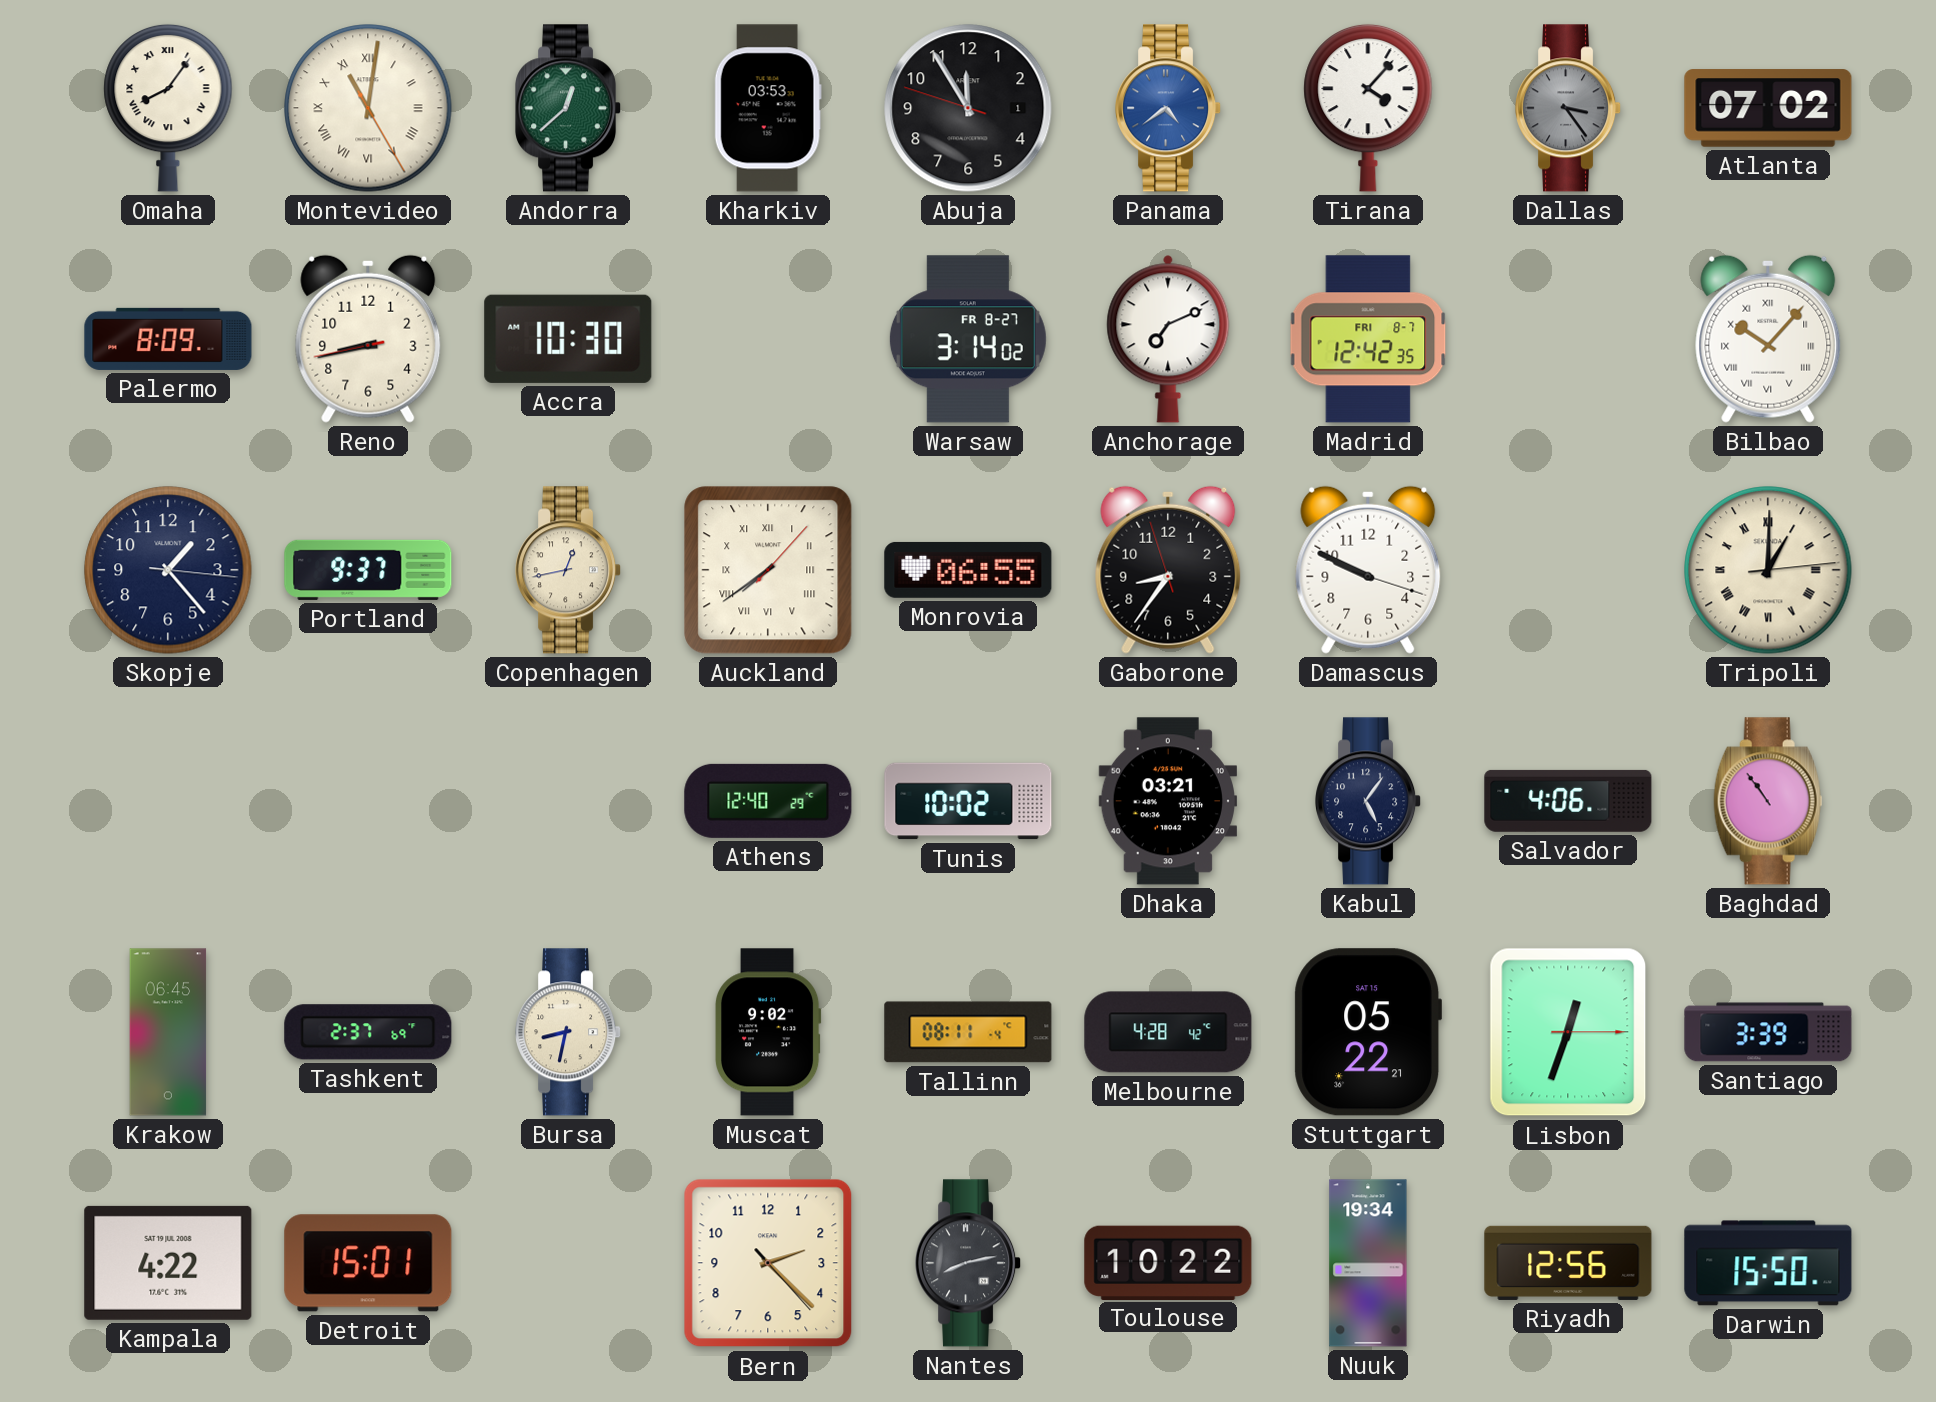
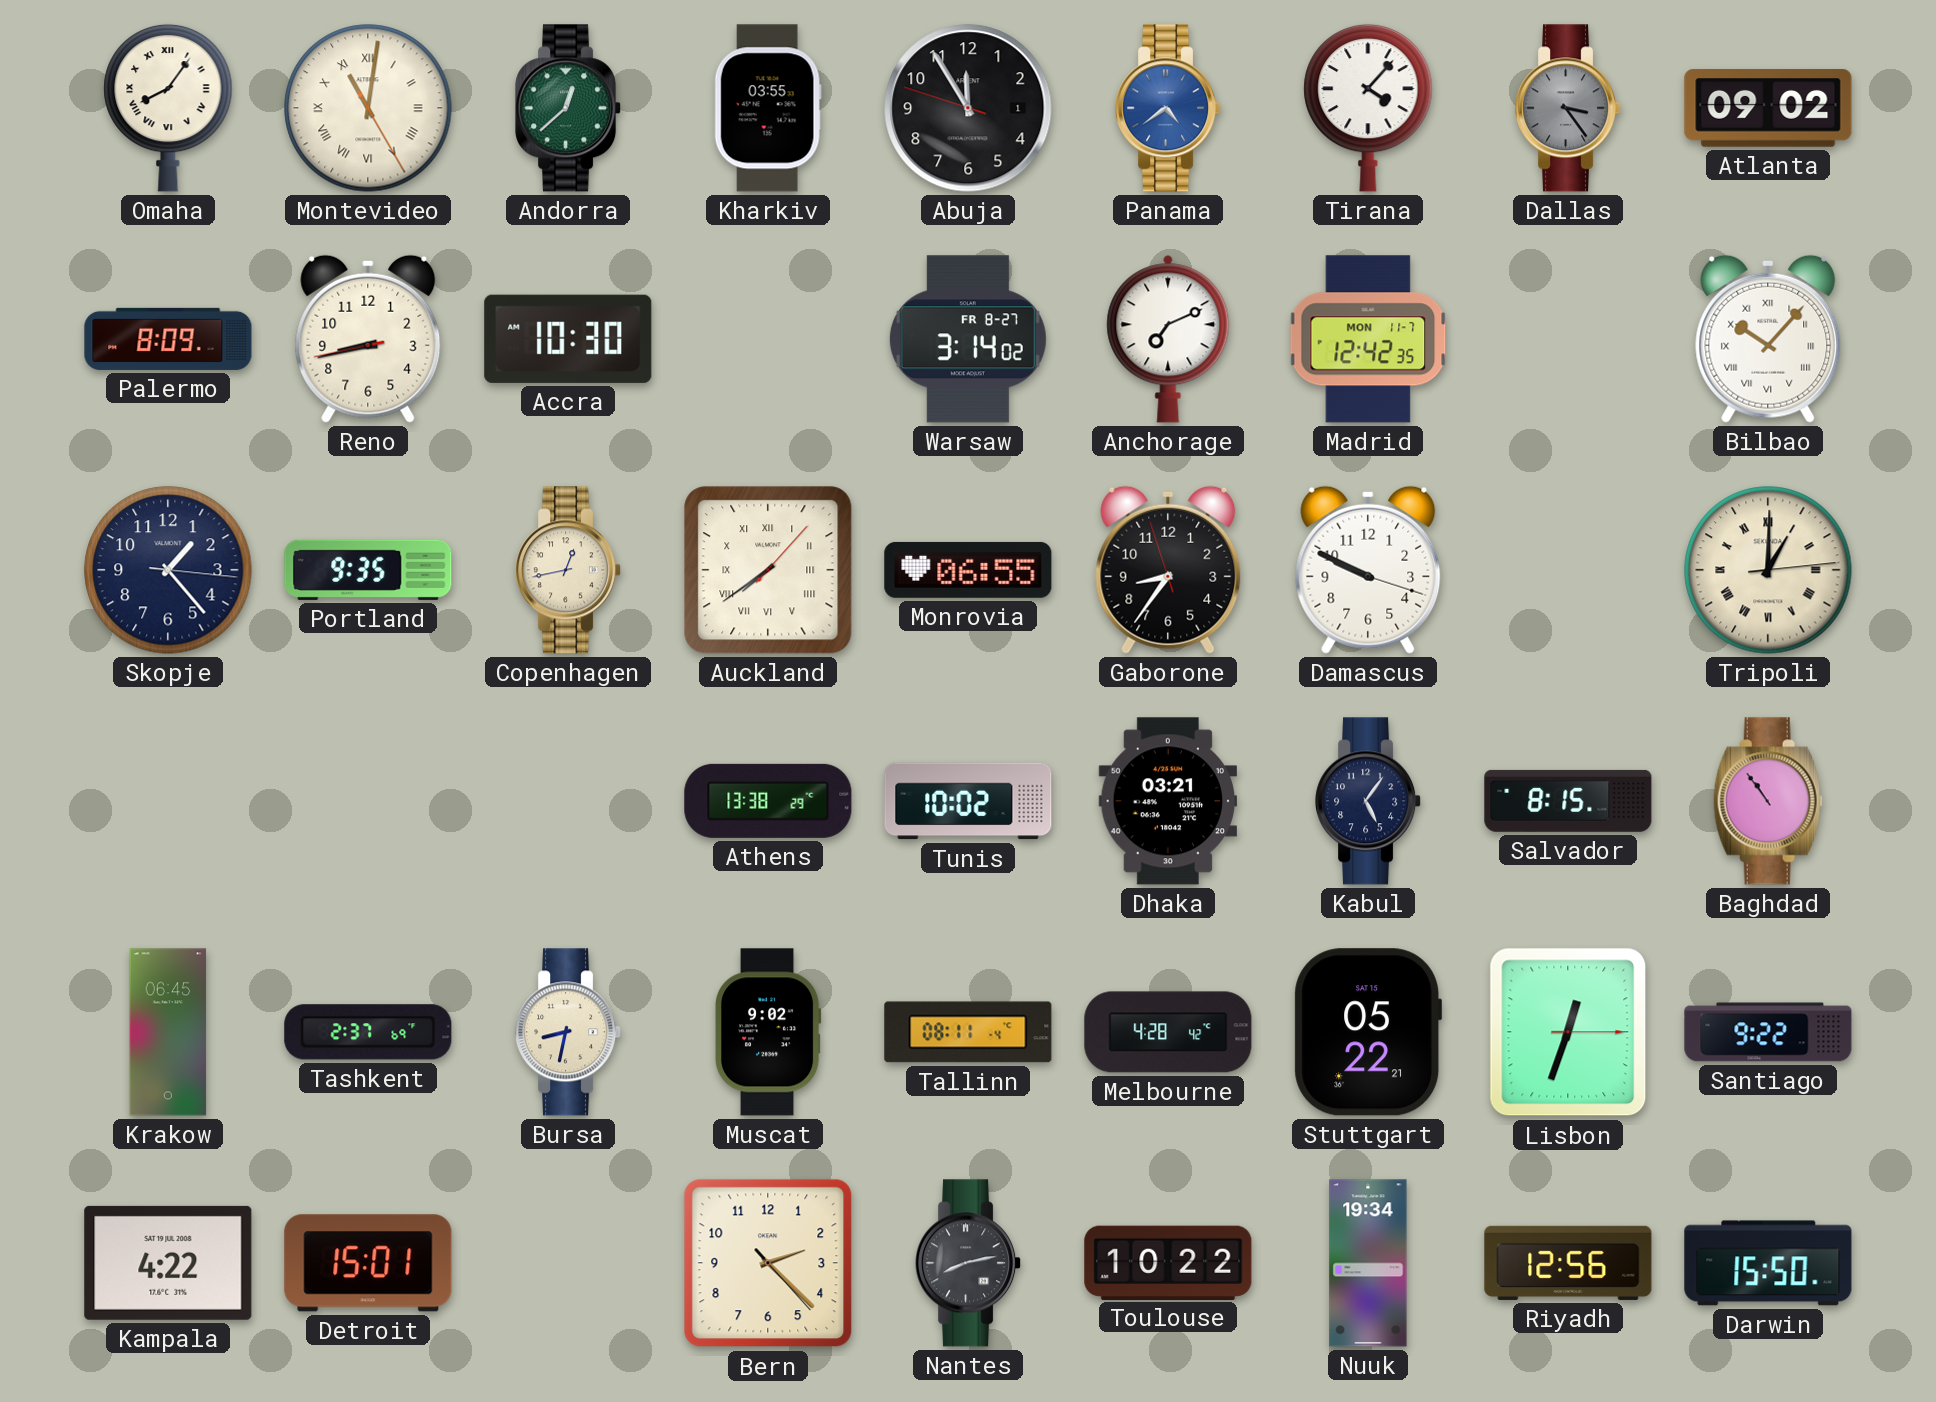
Kharkiv: 03:53 -> 03:55
Atlanta: 07:02 -> 09:02
Madrid date: FRI 8-7 -> MON 11-7
Portland: 9:37 -> 9:35
Athens: 12:40 -> 13:38
Salvador: 4:06 -> 8:15
Santiago: 3:39 -> 9:22
